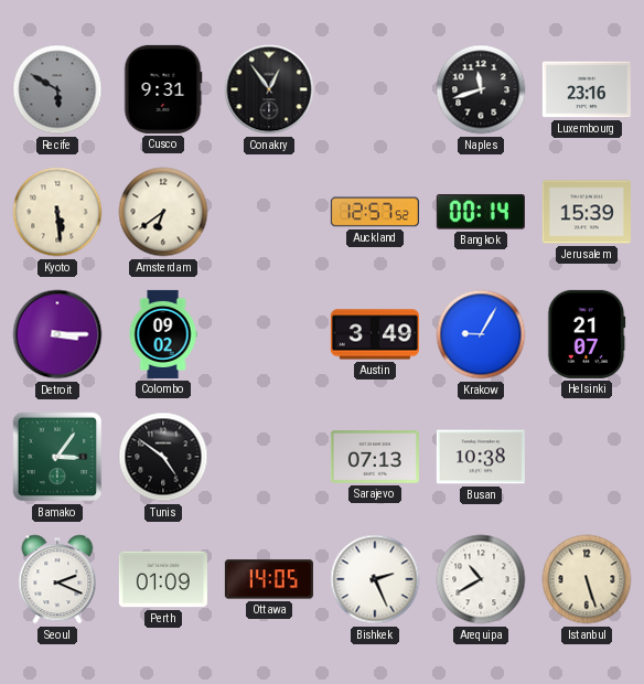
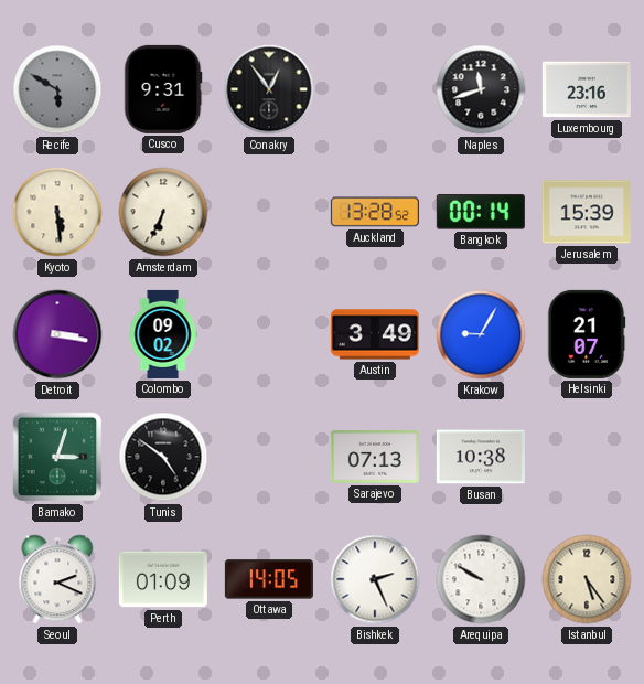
Amsterdam: 6:39 -> 6:34
Auckland: 12:57 -> 13:28
Detroit: 3:15 -> 3:17
Bamako: 3:06 -> 3:03
Arequipa: 10:40 -> 9:50
Istanbul: 5:27 -> 5:24
